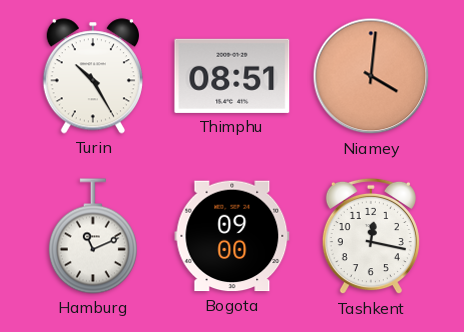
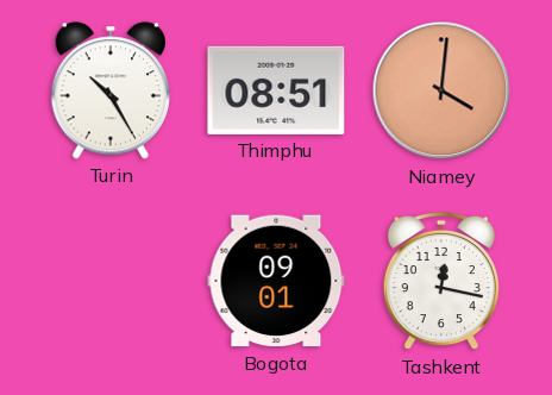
Hamburg: 11:11 -> none
Bogota: 09:00 -> 09:01
